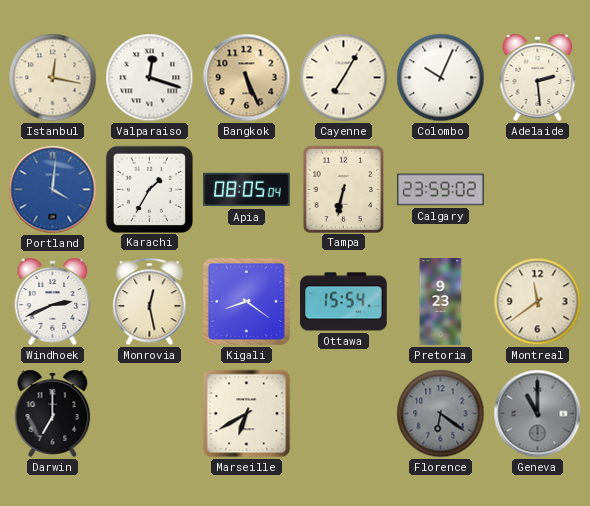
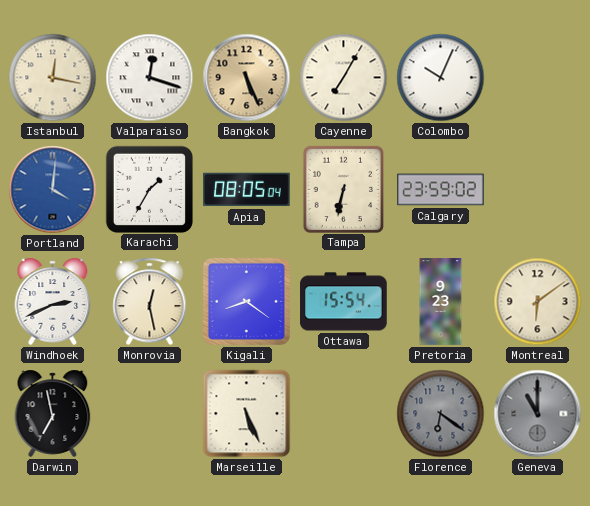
Adelaide: 2:29 -> none
Montreal: 11:39 -> 6:09
Darwin: 7:00 -> 6:58
Marseille: 6:40 -> 5:26
